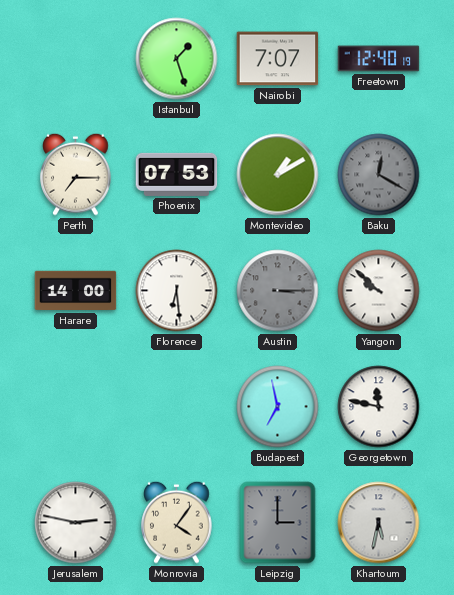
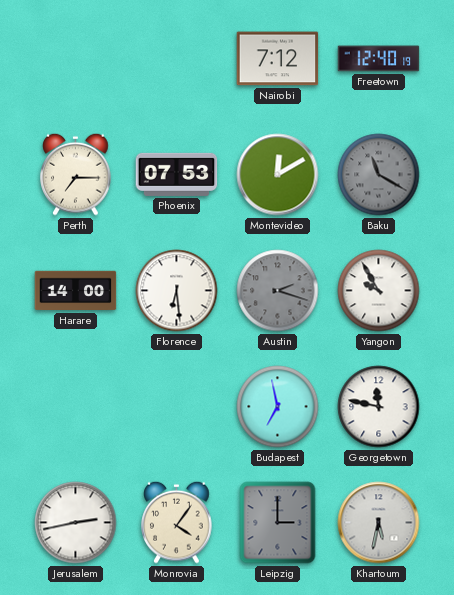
Istanbul: 1:27 -> none
Nairobi: 7:07 -> 7:12
Montevideo: 1:10 -> 12:10
Baku: 12:20 -> 11:20
Austin: 3:15 -> 2:18
Yangon: 9:52 -> 9:55
Jerusalem: 2:47 -> 2:43
